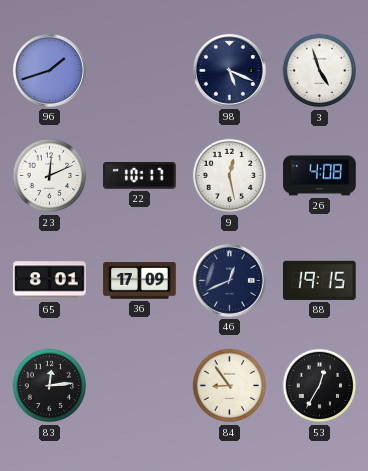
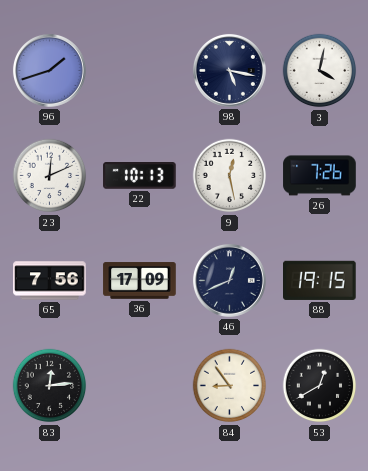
98: 5:19 -> 5:17
3: 4:57 -> 4:02
22: 10:17 -> 10:13
26: 4:08 -> 7:26
65: 8:01 -> 7:56
53: 12:35 -> 12:40
